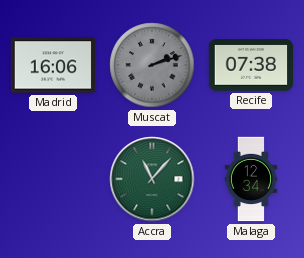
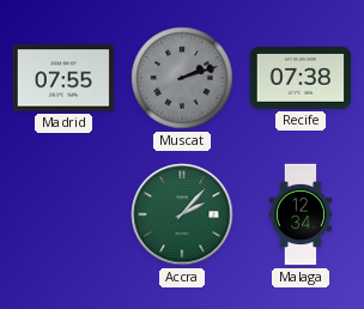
Madrid: 16:06 -> 07:55
Accra: 11:07 -> 2:07
